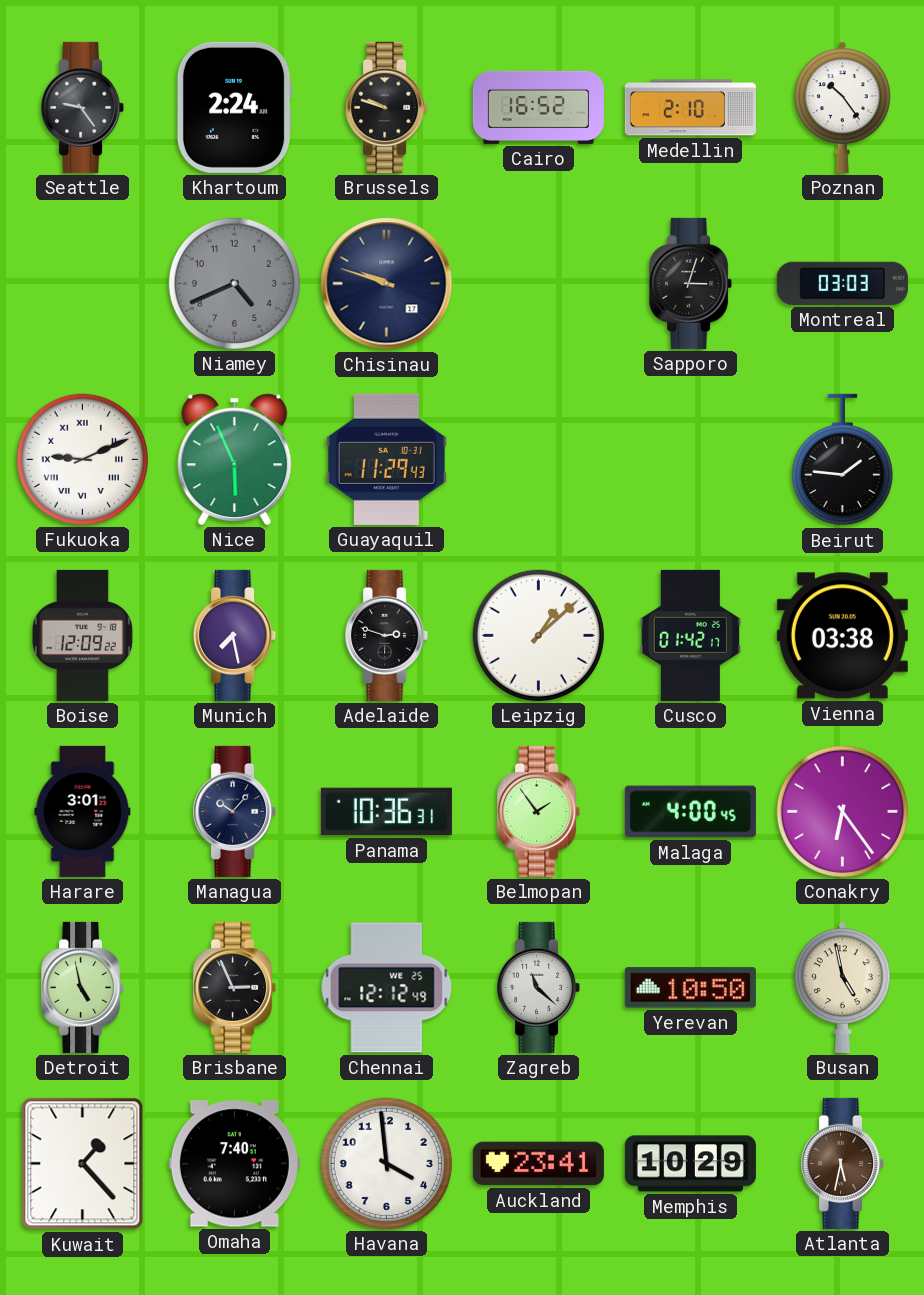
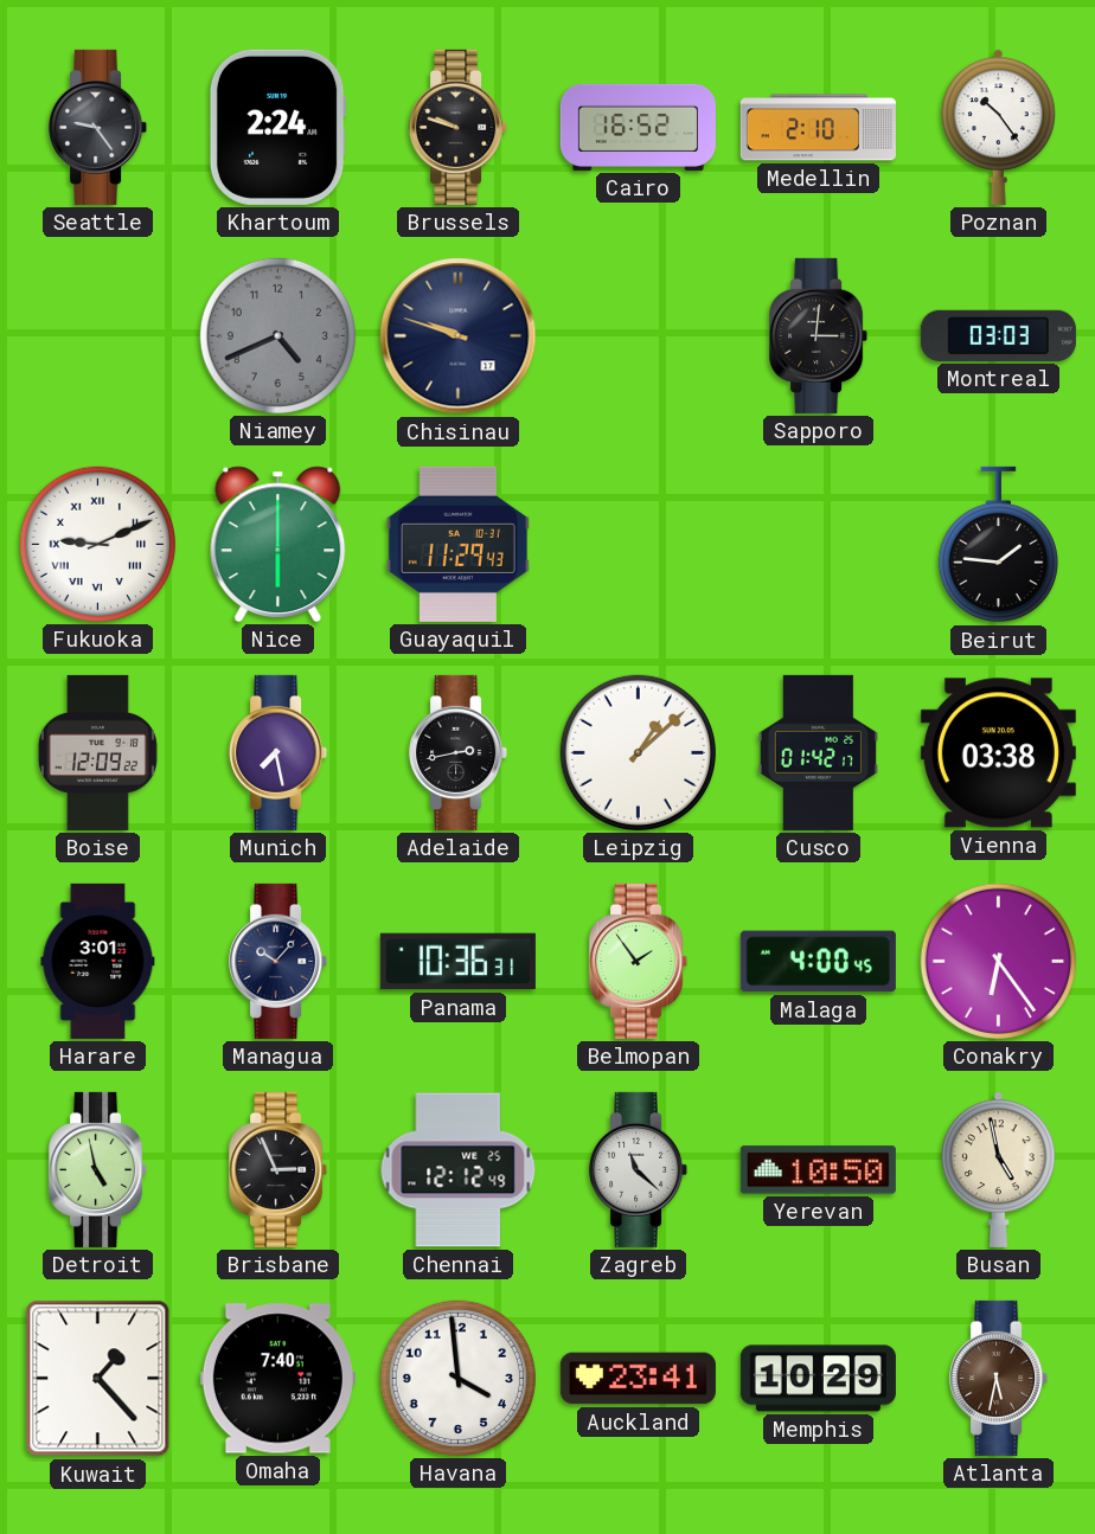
Sapporo: 3:03 -> 3:01
Nice: 5:56 -> 6:00
Adelaide: 2:48 -> 2:43
